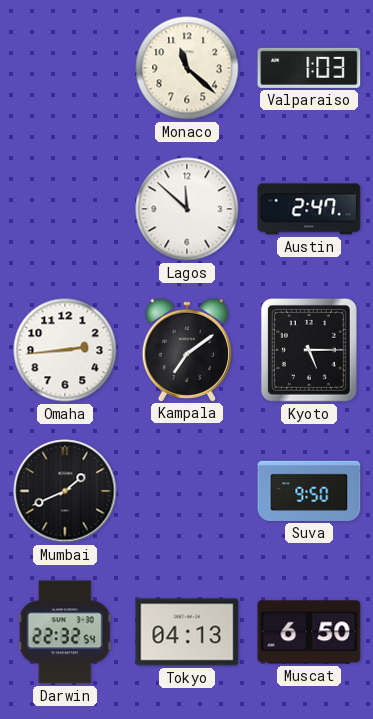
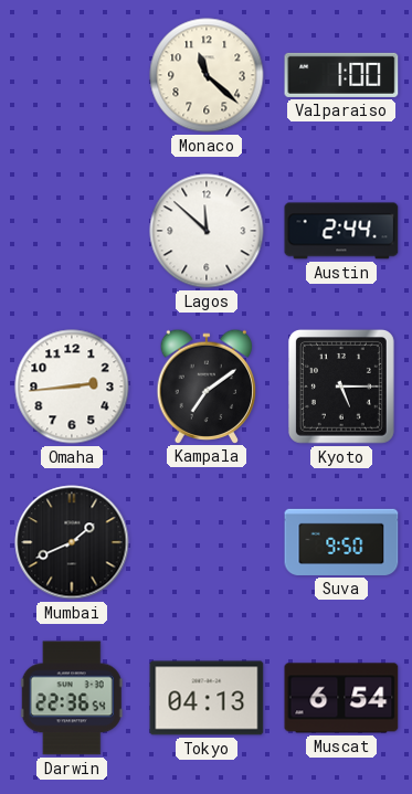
Valparaiso: 1:03 -> 1:00
Austin: 2:47 -> 2:44
Darwin: 22:32 -> 22:36
Muscat: 6:50 -> 6:54
